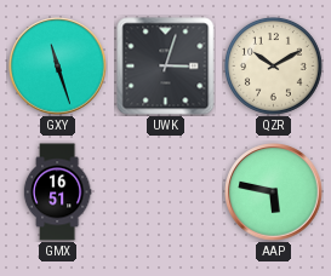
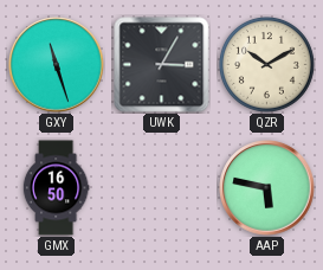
UWK: 3:03 -> 3:05
GMX: 16:51 -> 16:50
